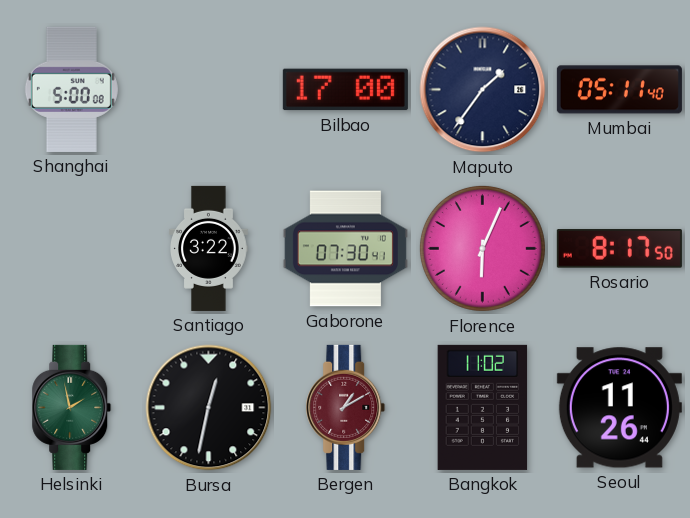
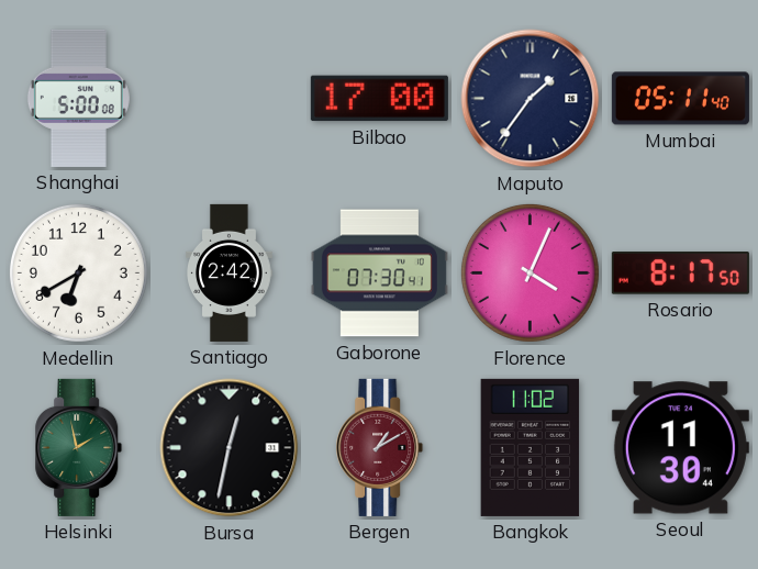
Medellin: none -> 6:40
Santiago: 3:22 -> 2:42
Florence: 6:04 -> 4:04
Seoul: 11:26 -> 11:30
